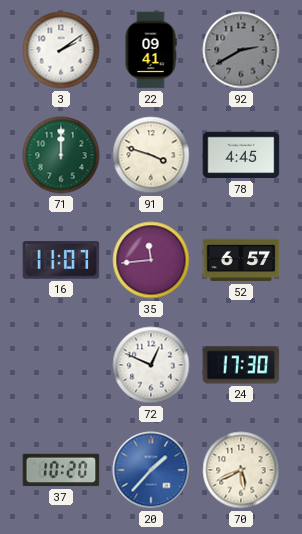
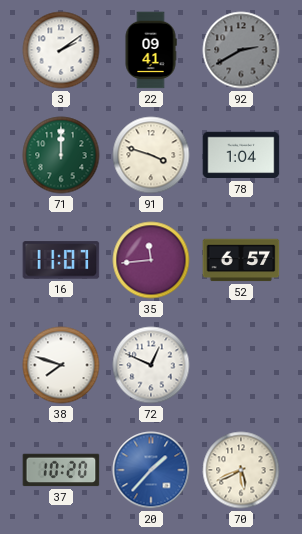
78: 4:45 -> 1:04
38: none -> 7:48
24: 17:30 -> none
